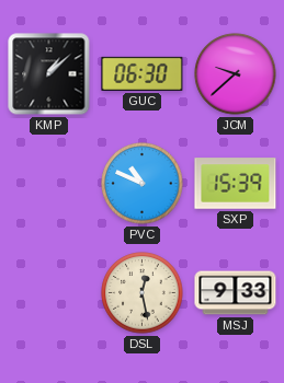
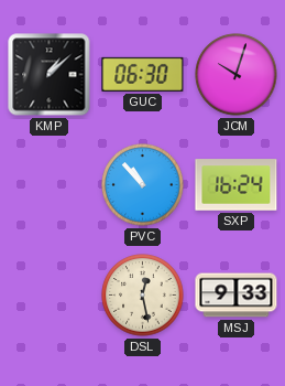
JCM: 9:38 -> 10:03
PVC: 10:49 -> 10:53
SXP: 15:39 -> 16:24
